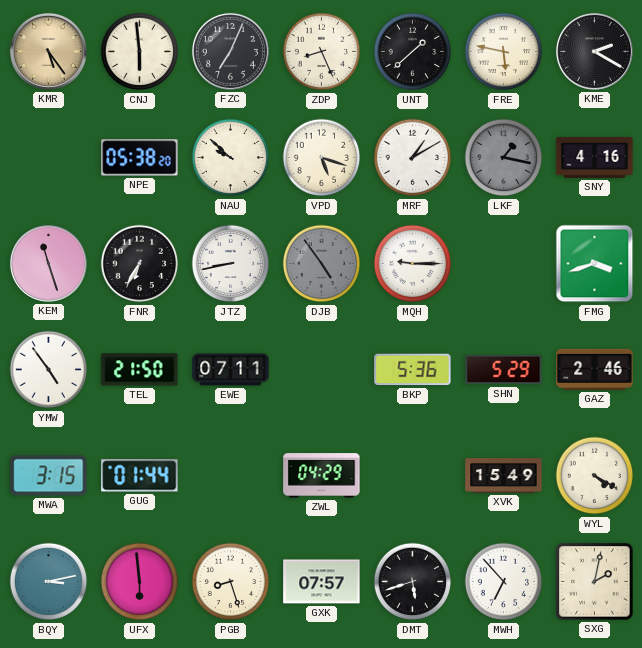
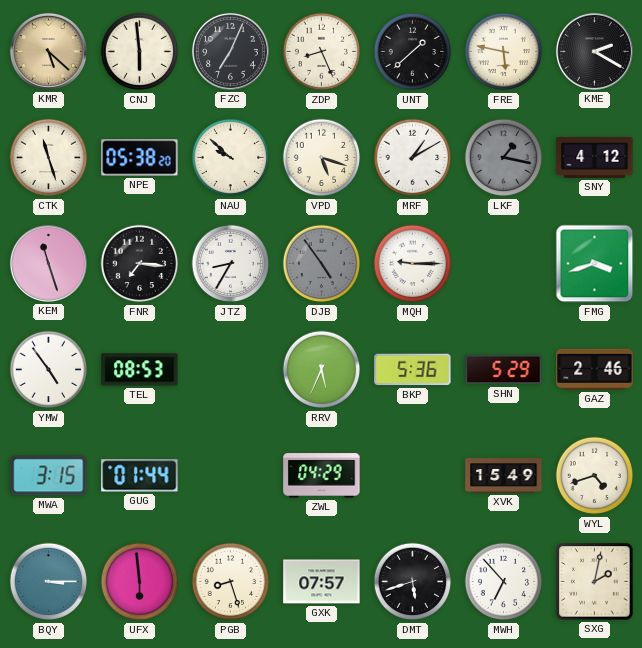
KMR: 5:24 -> 5:22
CTK: none -> 11:27
SNY: 4:16 -> 4:12
FNR: 6:35 -> 7:16
JTZ: 8:43 -> 8:35
TEL: 21:50 -> 08:53
EWE: 07:11 -> none
RRV: none -> 5:34
WYL: 4:20 -> 4:42
BQY: 3:13 -> 3:15
